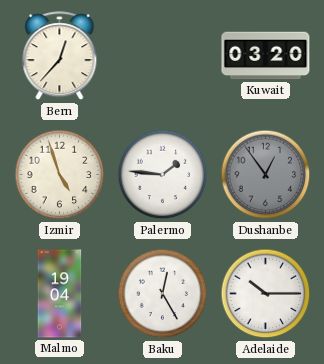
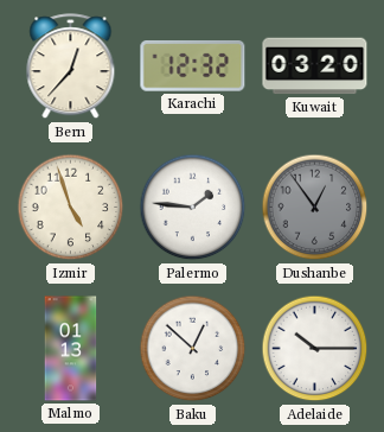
Karachi: none -> 12:32
Malmo: 19:04 -> 01:13
Baku: 12:25 -> 12:52
